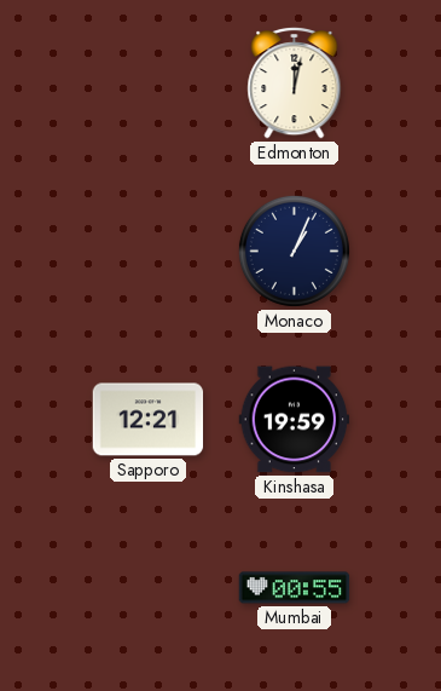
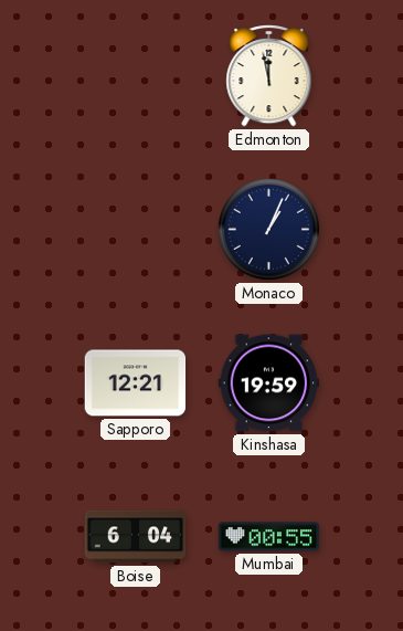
Edmonton: 12:02 -> 11:58
Boise: none -> 6:04
